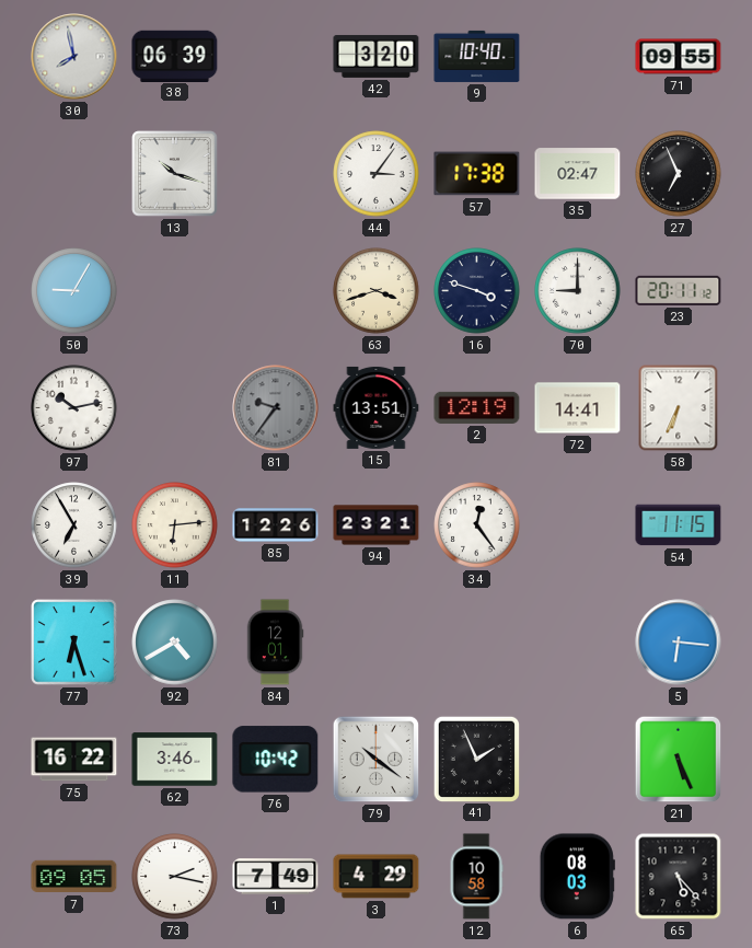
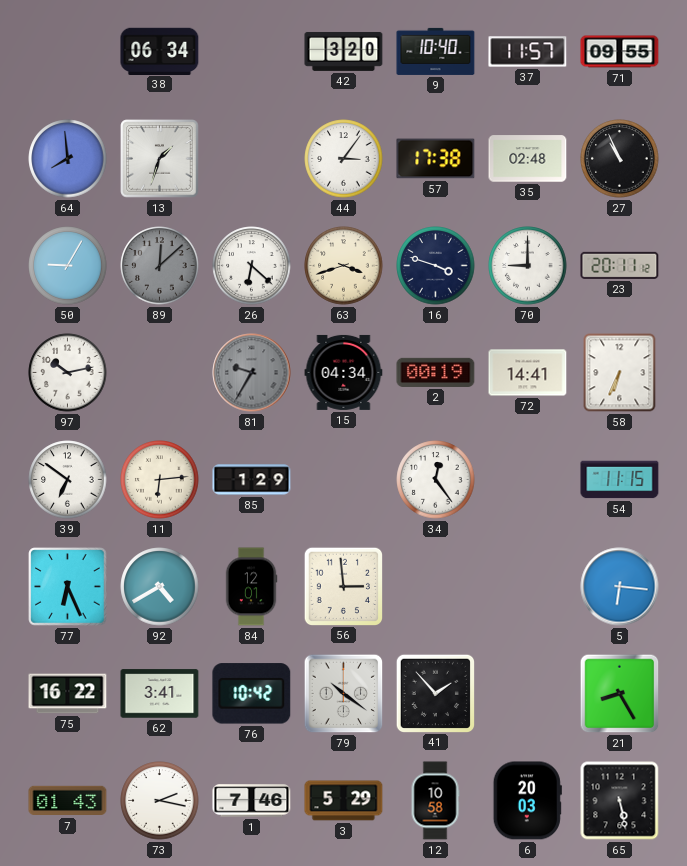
30: 7:58 -> none
38: 06:39 -> 06:34
37: none -> 11:57
64: none -> 7:59
13: 10:18 -> 1:33
35: 02:47 -> 02:48
27: 6:56 -> 10:56
89: none -> 12:08
26: none -> 6:22
81: 9:36 -> 9:35
15: 13:51 -> 04:34
2: 12:19 -> 00:19
39: 6:55 -> 6:51
85: 12:26 -> 1:29
94: 23:21 -> none
77: 6:27 -> 6:26
56: none -> 2:59
62: 3:46 -> 3:41
41: 1:56 -> 1:53
21: 5:26 -> 8:25
7: 09:05 -> 01:43
1: 7:49 -> 7:46
3: 4:29 -> 5:29
6: 08:03 -> 20:03
65: 5:23 -> 5:28
